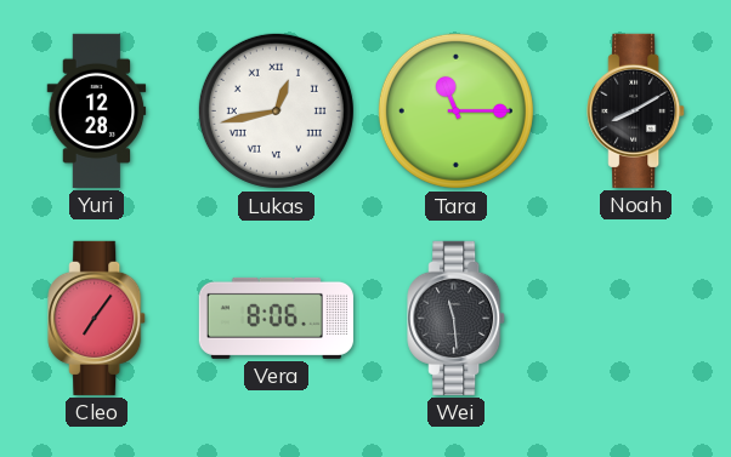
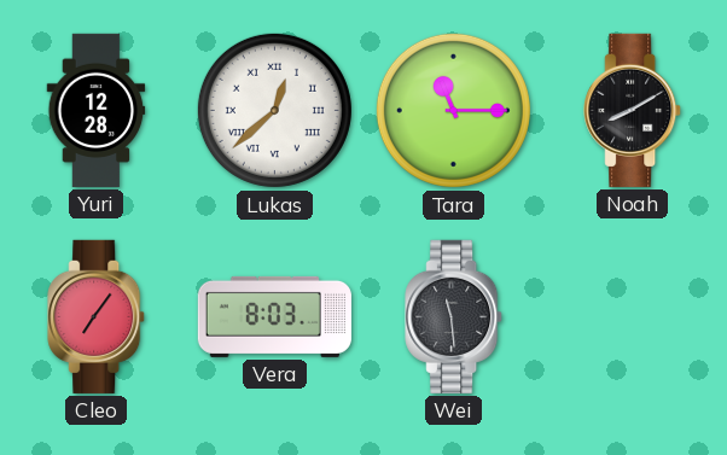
Lukas: 12:43 -> 12:38
Vera: 8:06 -> 8:03
